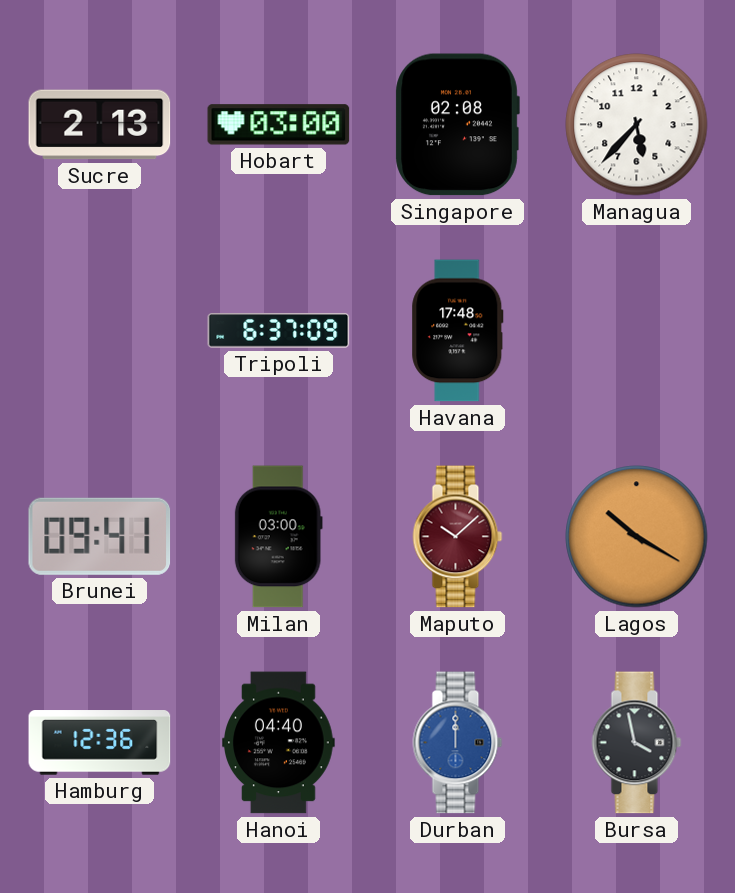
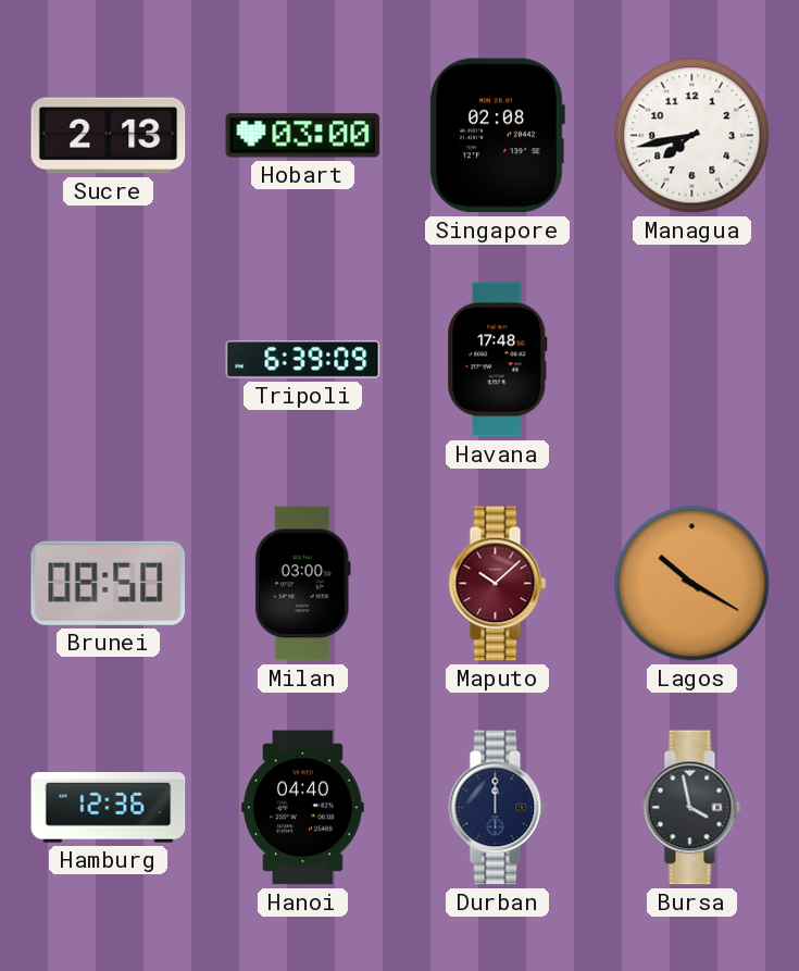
Managua: 5:37 -> 7:43
Tripoli: 6:37 -> 6:39
Brunei: 09:41 -> 08:50
Durban dial: blue -> navy
